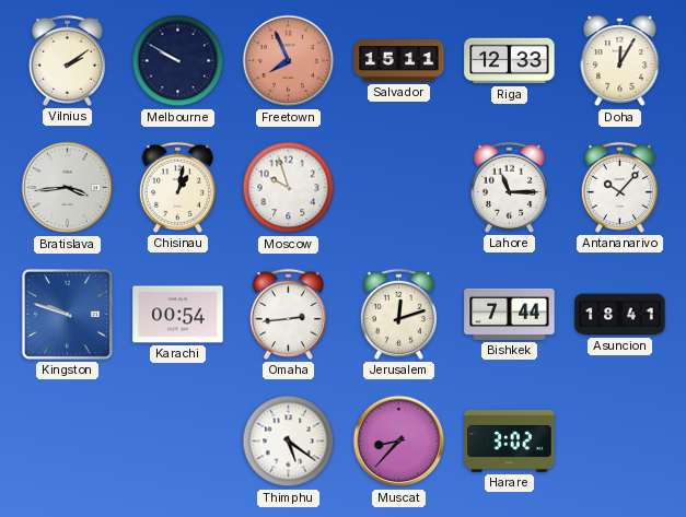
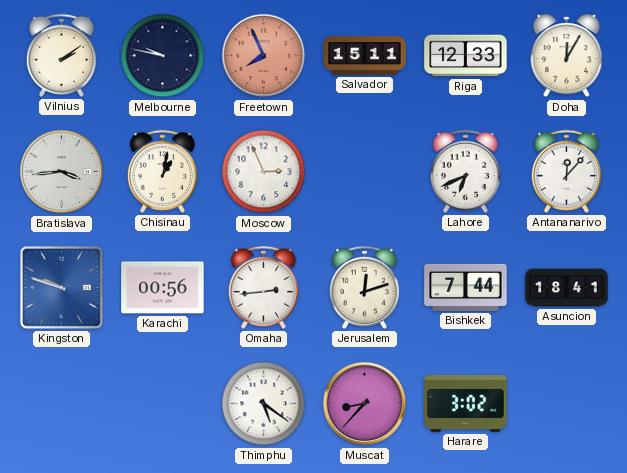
Melbourne: 9:50 -> 9:47
Moscow: 9:57 -> 2:56
Lahore: 11:15 -> 6:41
Antananarivo: 10:07 -> 12:07
Karachi: 00:54 -> 00:56
